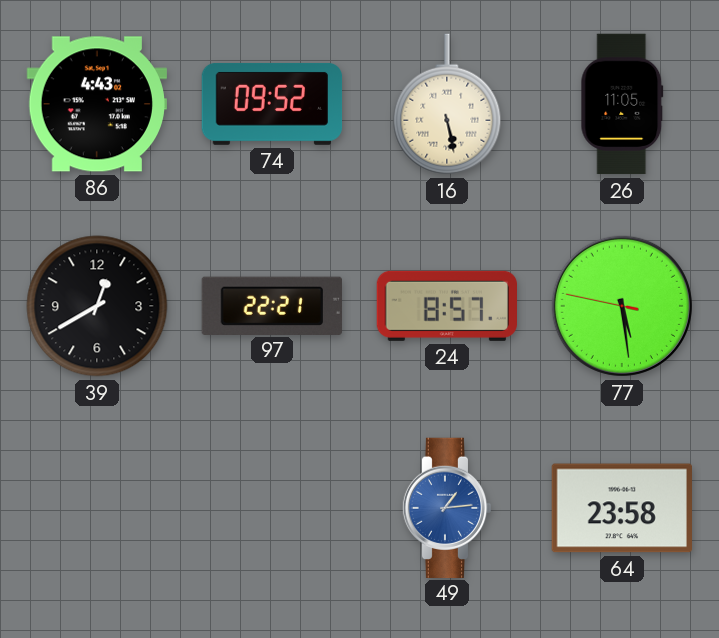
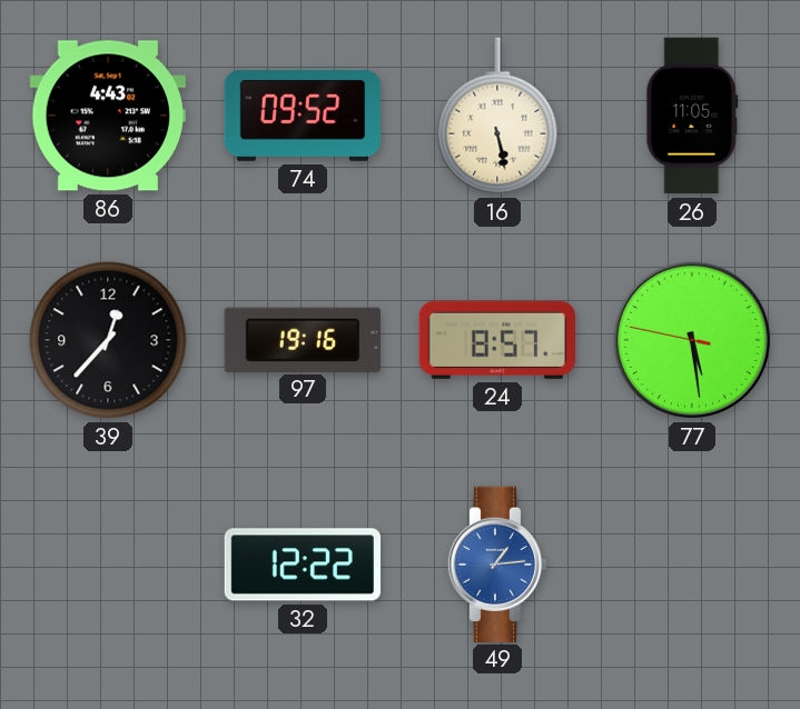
39: 12:40 -> 12:37
97: 22:21 -> 19:16
32: none -> 12:22
64: 23:58 -> none
